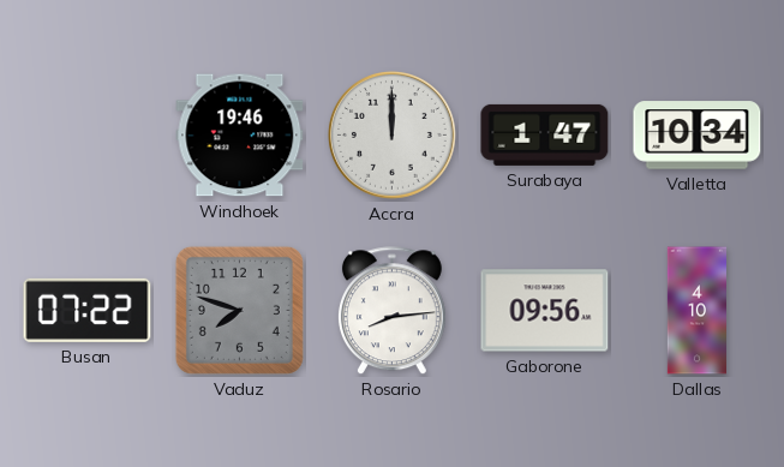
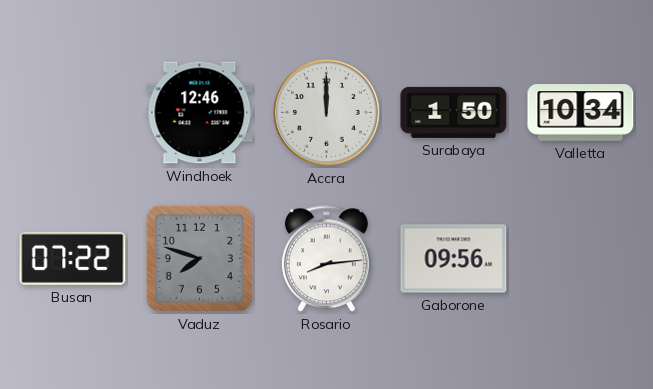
Windhoek: 19:46 -> 12:46
Surabaya: 1:47 -> 1:50
Dallas: 4:10 -> none
